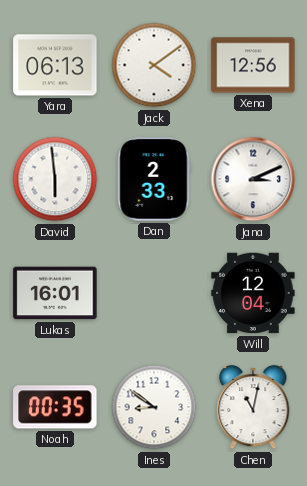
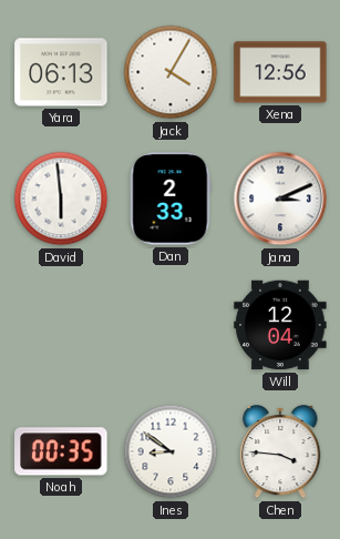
Jack: 4:09 -> 4:05
Lukas: 16:01 -> none
Chen: 11:02 -> 3:46
